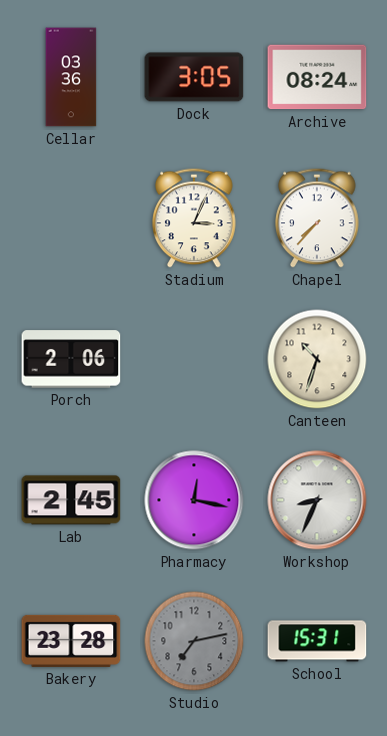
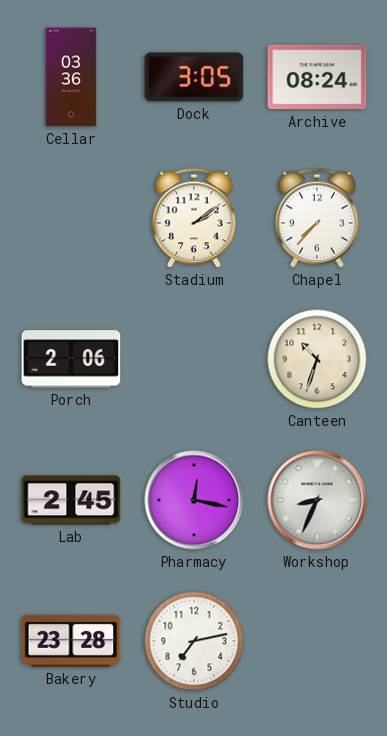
Stadium: 3:04 -> 2:09
Studio dial: grey -> white
School: 15:31 -> none
